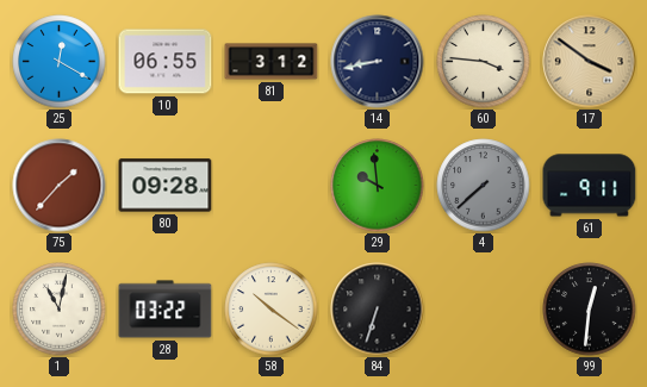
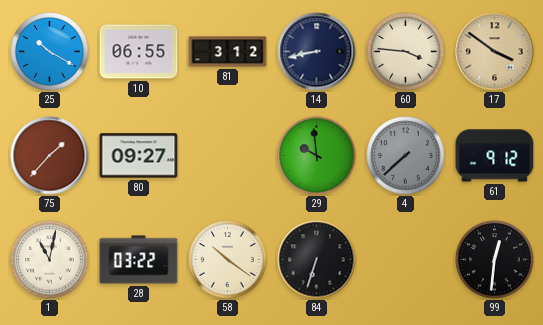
25: 12:20 -> 10:20
80: 09:28 -> 09:27
61: 9:11 -> 9:12
